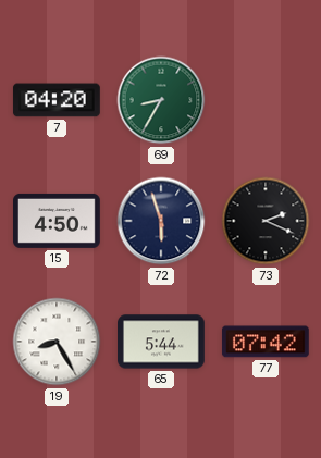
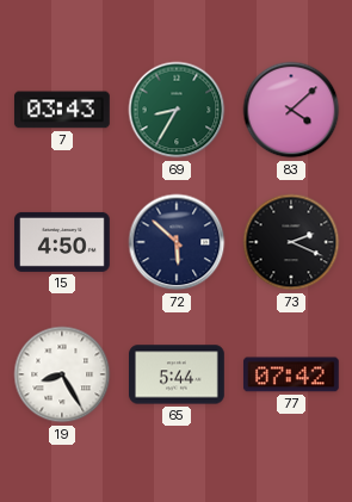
7: 04:20 -> 03:43
83: none -> 4:08
72: 5:57 -> 5:52
